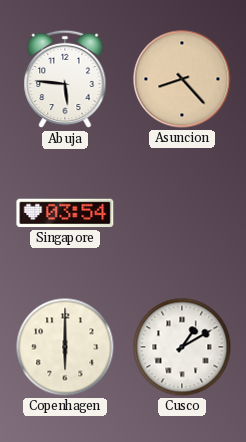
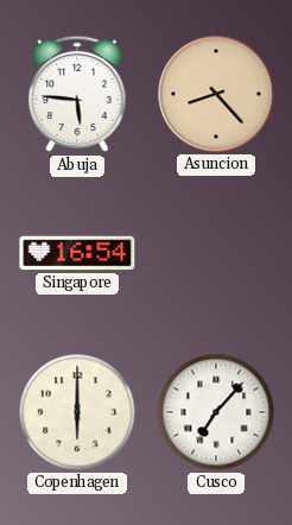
Singapore: 03:54 -> 16:54
Cusco: 1:10 -> 7:07
